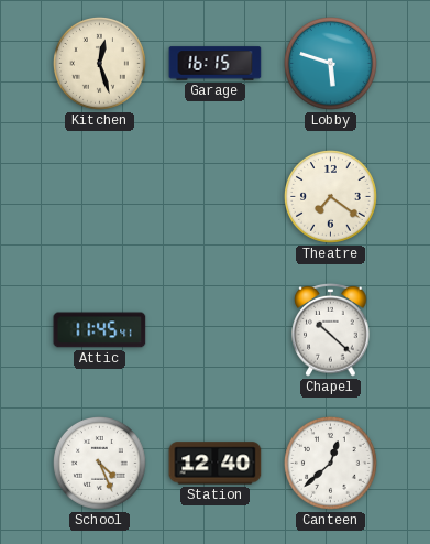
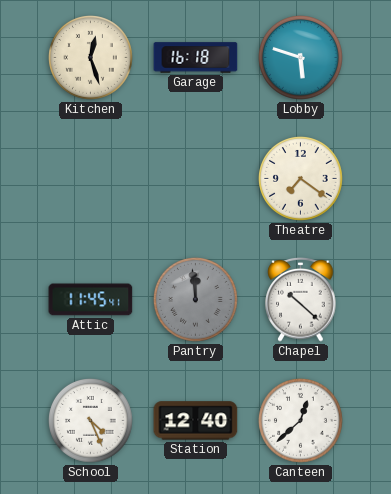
Garage: 16:15 -> 16:18
Pantry: none -> 11:59
